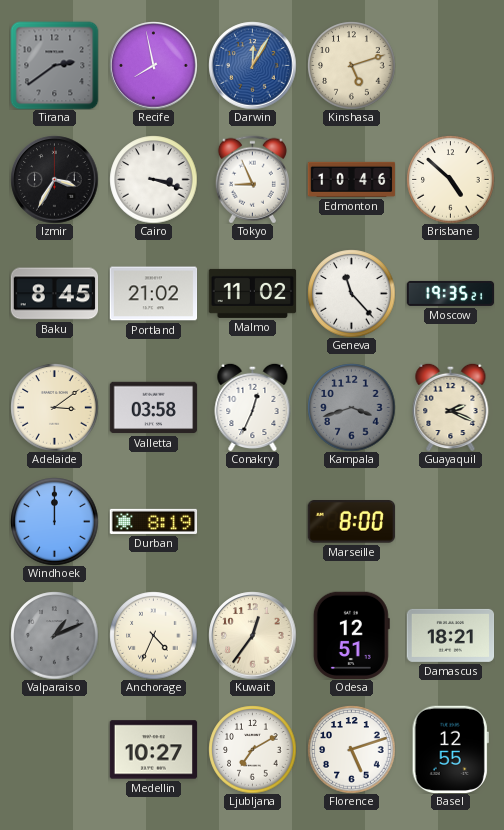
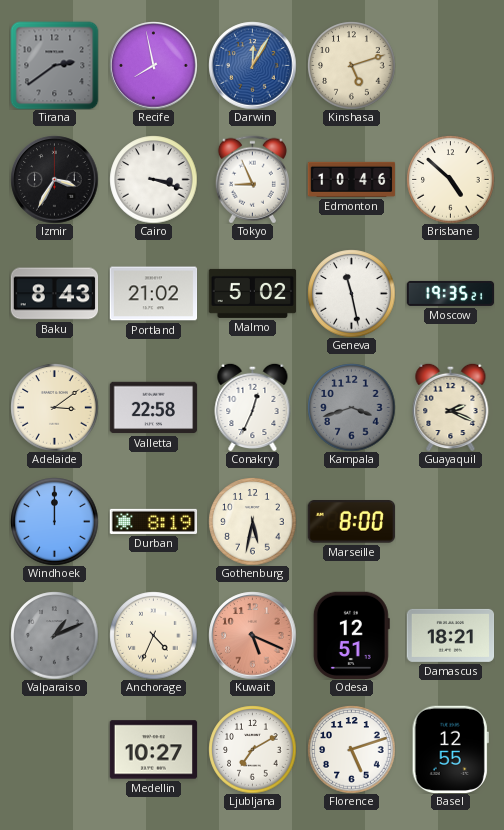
Baku: 8:45 -> 8:43
Malmo: 11:02 -> 5:02
Geneva: 11:23 -> 11:28
Valletta: 03:58 -> 22:58
Gothenburg: none -> 5:32
Kuwait: 12:36 -> 5:19
Kuwait dial: cream -> salmon
